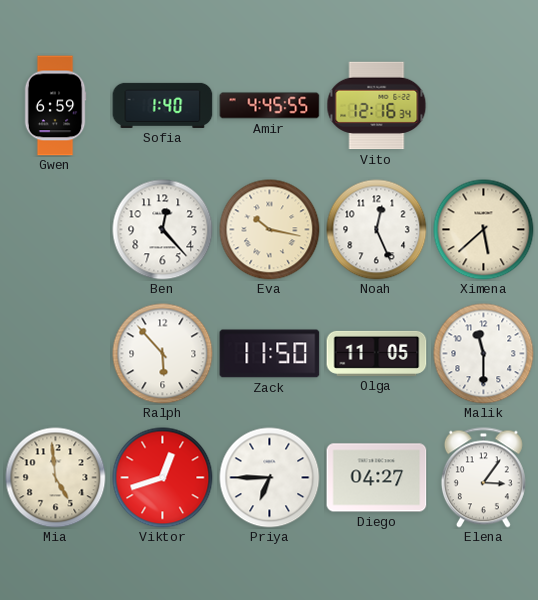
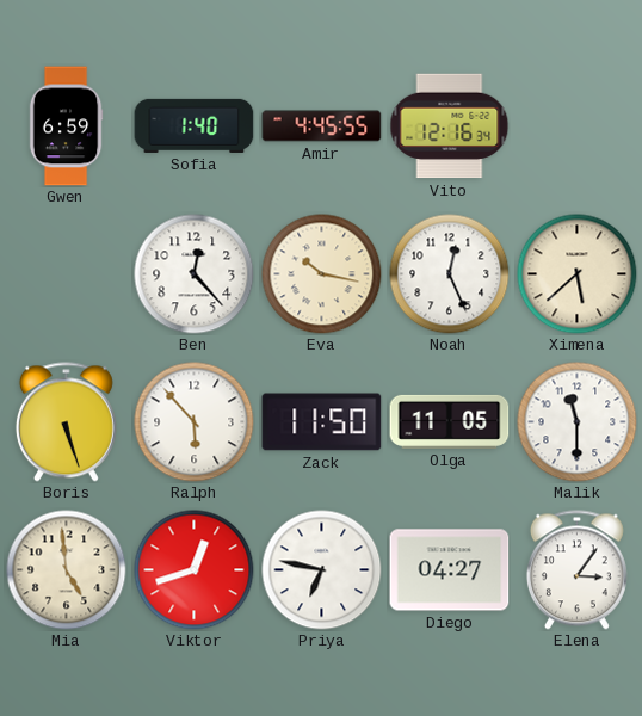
Boris: none -> 5:27
Priya: 6:45 -> 6:47
